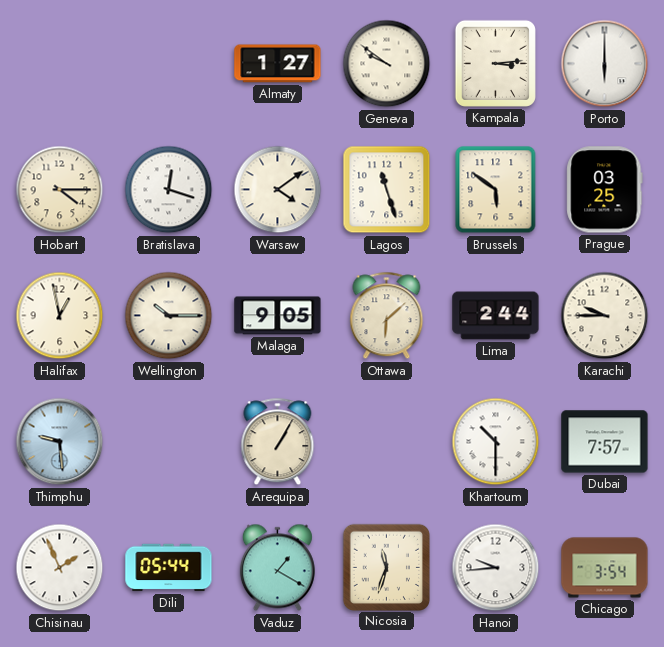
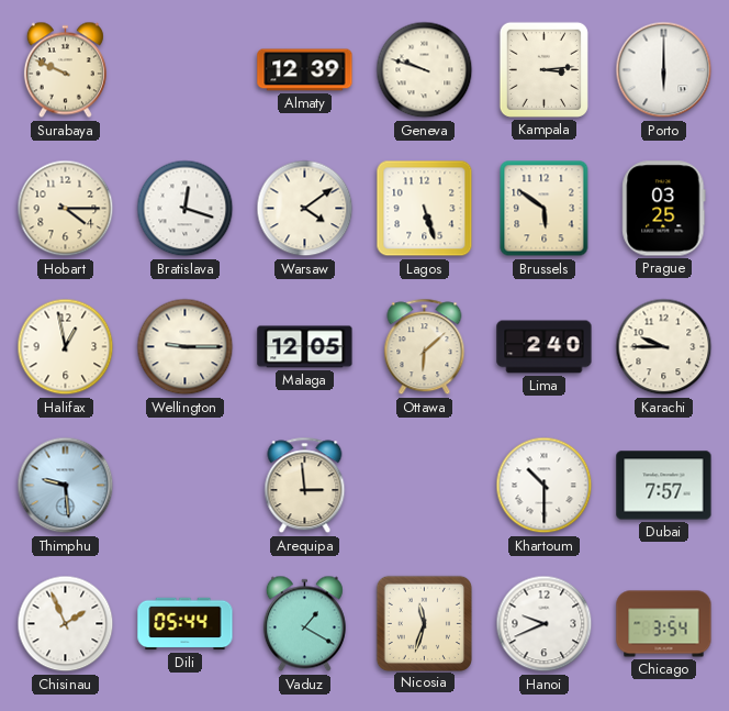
Surabaya: none -> 9:49
Almaty: 1:27 -> 12:39
Geneva: 9:51 -> 9:48
Lagos: 11:27 -> 5:27
Wellington: 10:15 -> 9:15
Malaga: 9:05 -> 12:05
Lima: 2:44 -> 2:40
Arequipa: 1:05 -> 2:59
Hanoi: 9:44 -> 9:41
